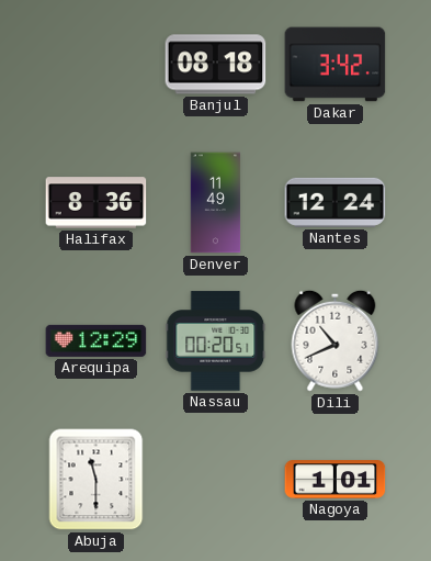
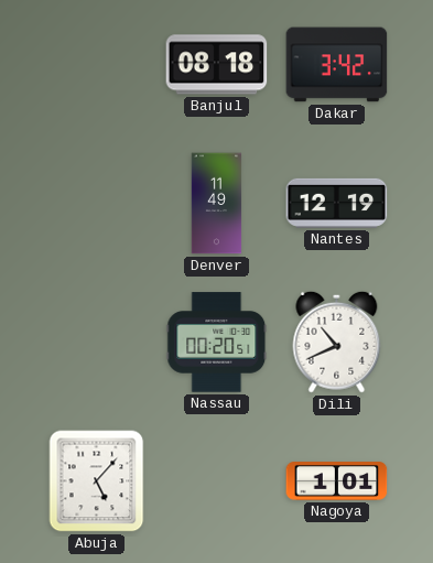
Halifax: 8:36 -> none
Nantes: 12:24 -> 12:19
Arequipa: 12:29 -> none
Abuja: 11:30 -> 5:07
